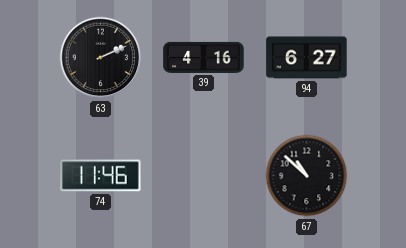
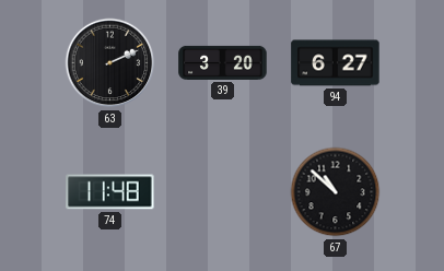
39: 4:16 -> 3:20
74: 11:46 -> 11:48
